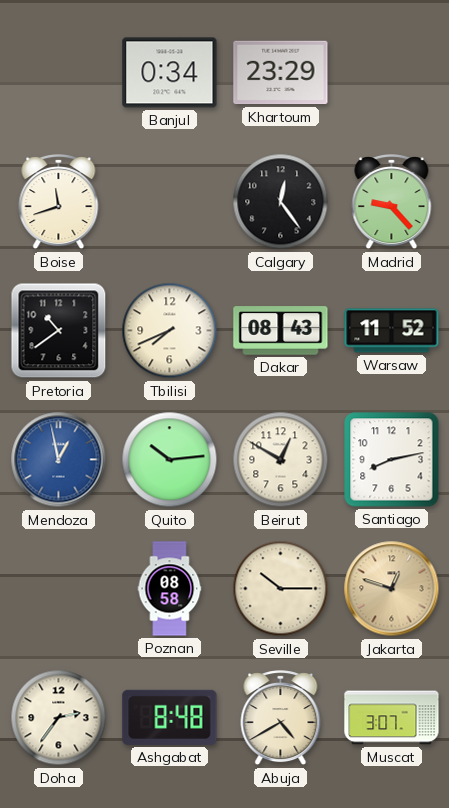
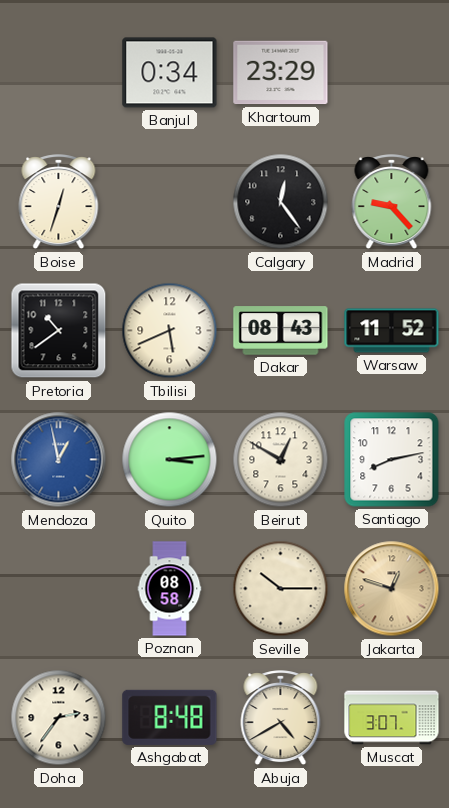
Boise: 11:42 -> 12:33
Tbilisi: 7:41 -> 5:41
Quito: 10:14 -> 3:14
